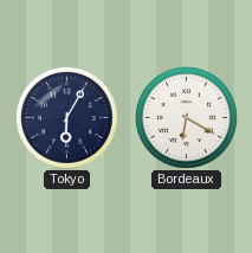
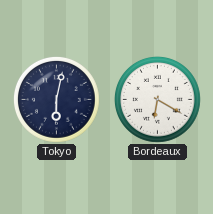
Tokyo: 6:05 -> 6:02
